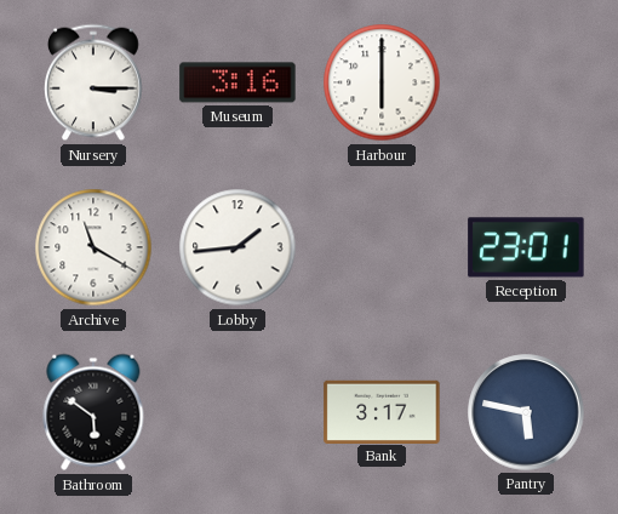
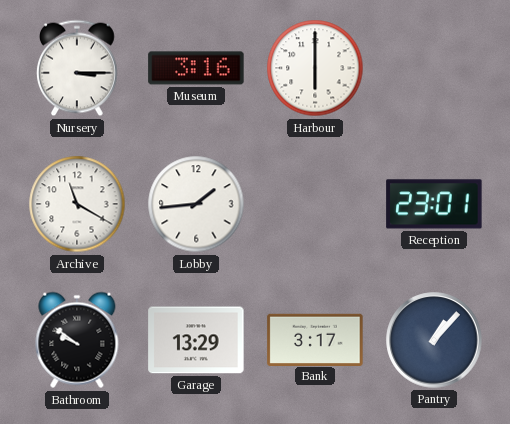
Bathroom: 5:51 -> 9:51
Garage: none -> 13:29
Pantry: 5:47 -> 1:07
